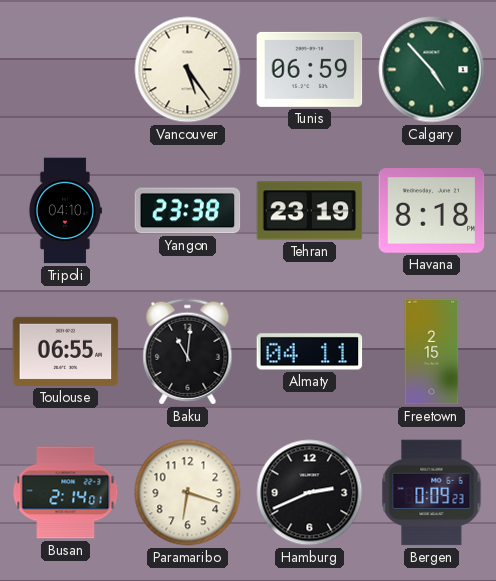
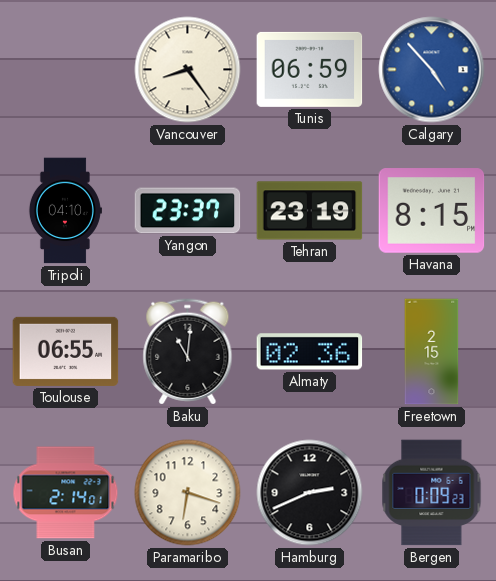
Vancouver: 5:24 -> 8:24
Calgary dial: green -> blue
Yangon: 23:38 -> 23:37
Havana: 8:18 -> 8:15
Almaty: 04:11 -> 02:36
